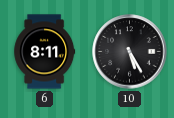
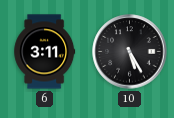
6: 8:11 -> 3:11
